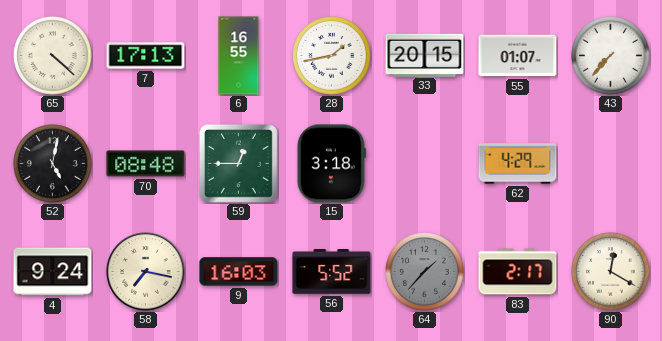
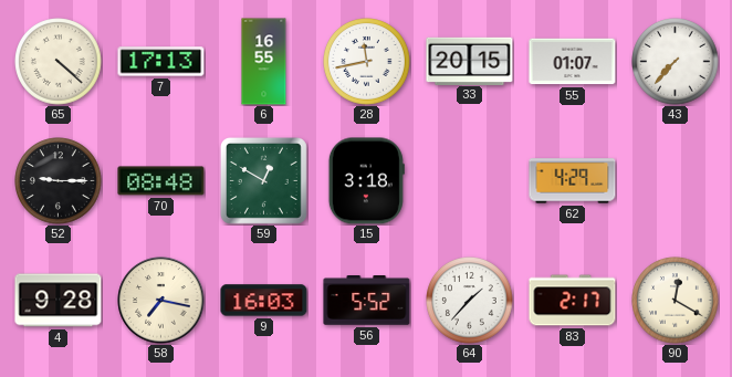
28: 1:43 -> 11:43
52: 5:02 -> 9:15
59: 12:45 -> 12:50
4: 9:24 -> 9:28
64 dial: grey -> white
